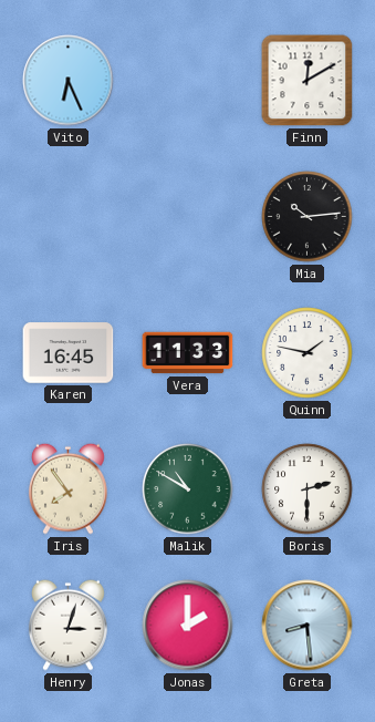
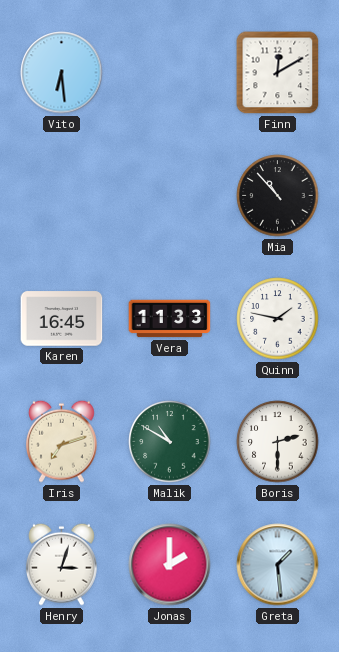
Vito: 6:26 -> 6:29
Mia: 10:14 -> 10:53
Iris: 7:54 -> 7:12
Greta: 8:29 -> 1:29
